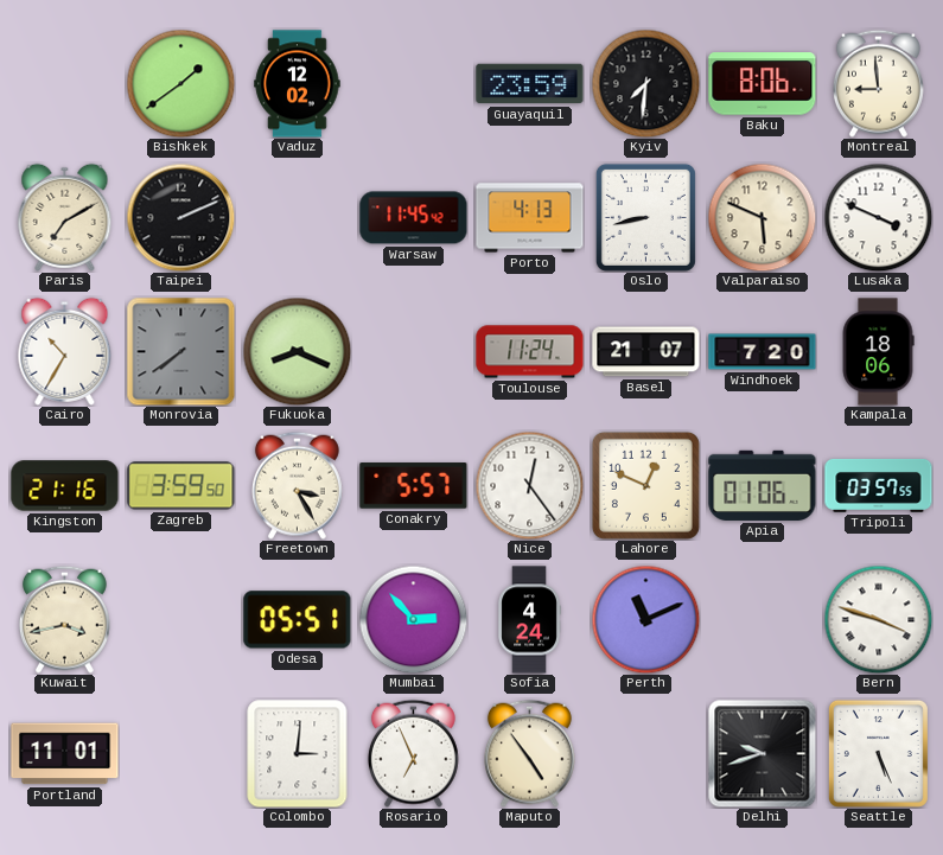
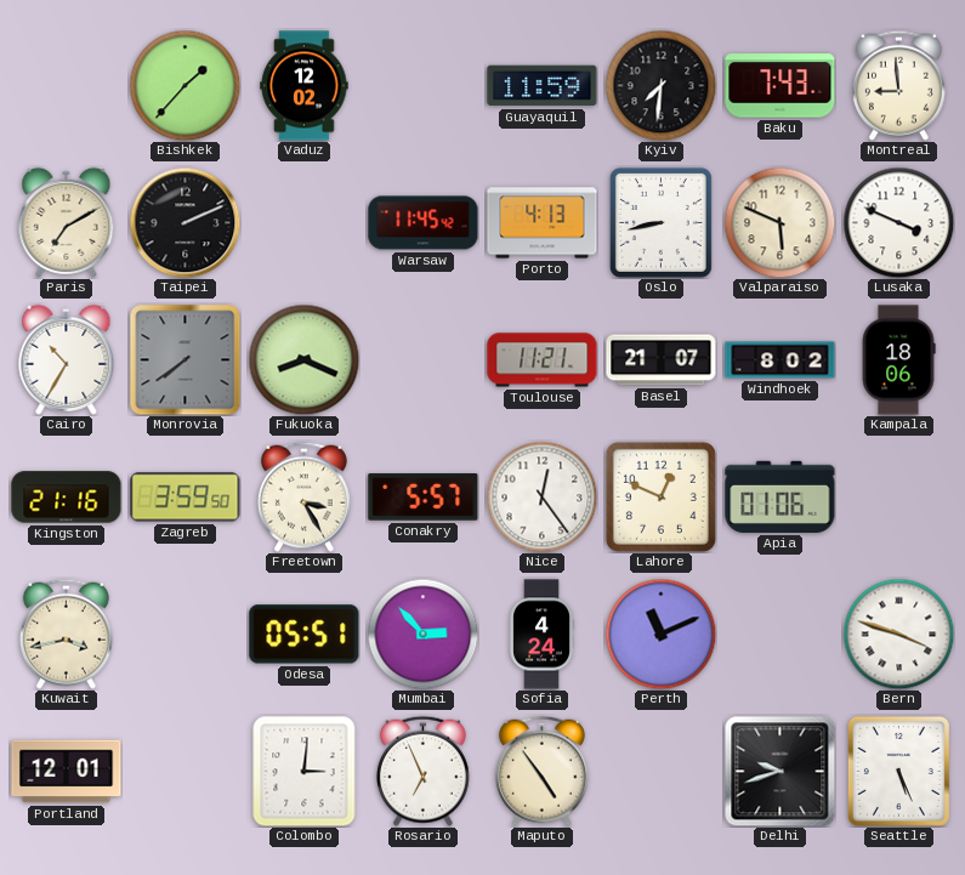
Bishkek: 1:39 -> 1:37
Guayaquil: 23:59 -> 11:59
Baku: 8:06 -> 7:43
Toulouse: 11:24 -> 11:21
Windhoek: 7:20 -> 8:02
Tripoli: 03:57 -> none
Portland: 11:01 -> 12:01
